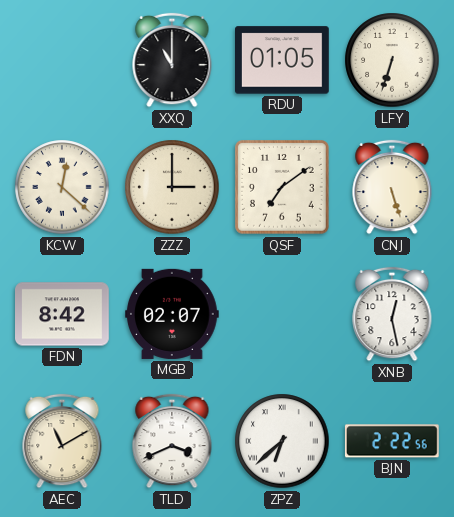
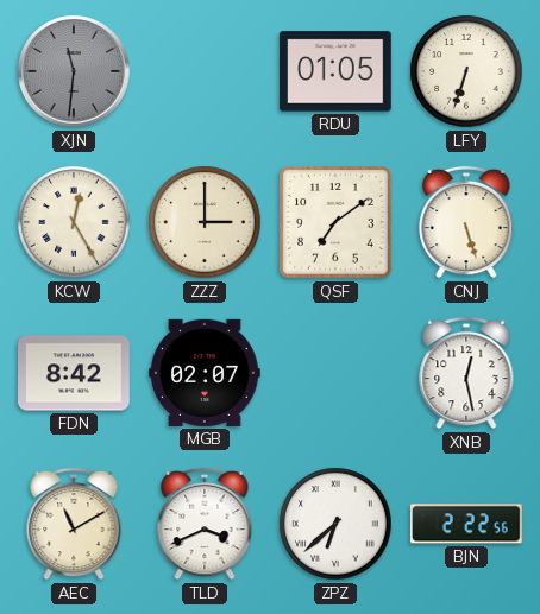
XJN: none -> 11:31
XXQ: 11:00 -> none
KCW: 12:22 -> 12:25
